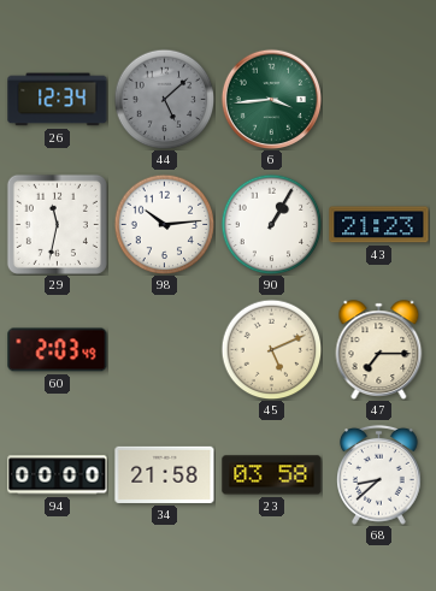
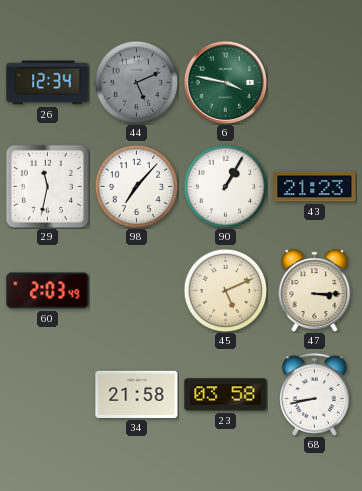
44: 5:08 -> 5:11
6: 3:44 -> 3:47
98: 10:14 -> 7:07
47: 7:15 -> 3:15
94: 00:00 -> none
68: 8:38 -> 8:43
